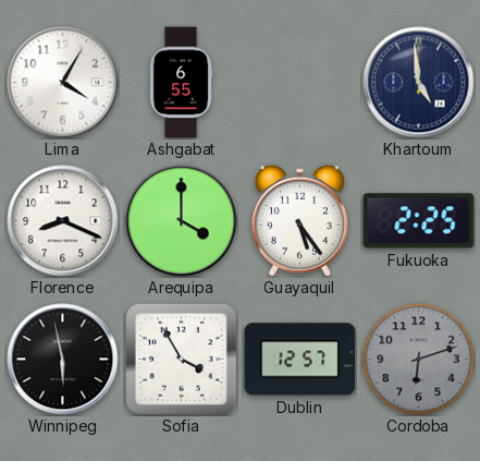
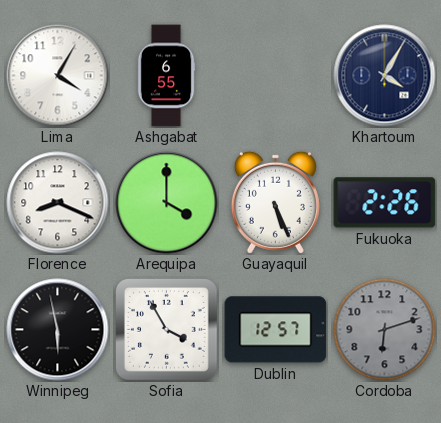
Khartoum: 4:59 -> 4:05
Guayaquil: 5:24 -> 5:26
Fukuoka: 2:25 -> 2:26
